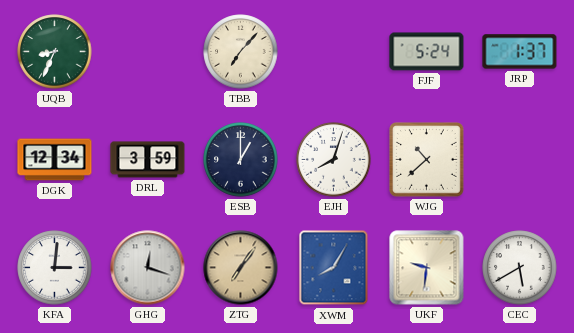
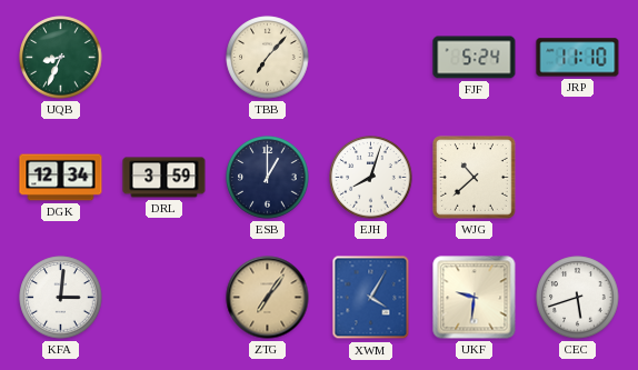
JRP: 1:37 -> 11:10
GHG: 12:18 -> none
XWM: 8:05 -> 4:05
CEC: 5:40 -> 5:42
